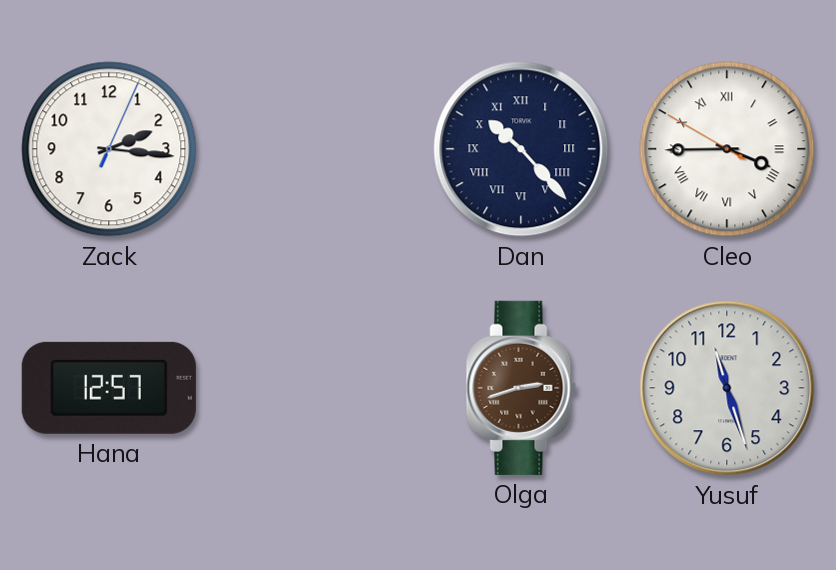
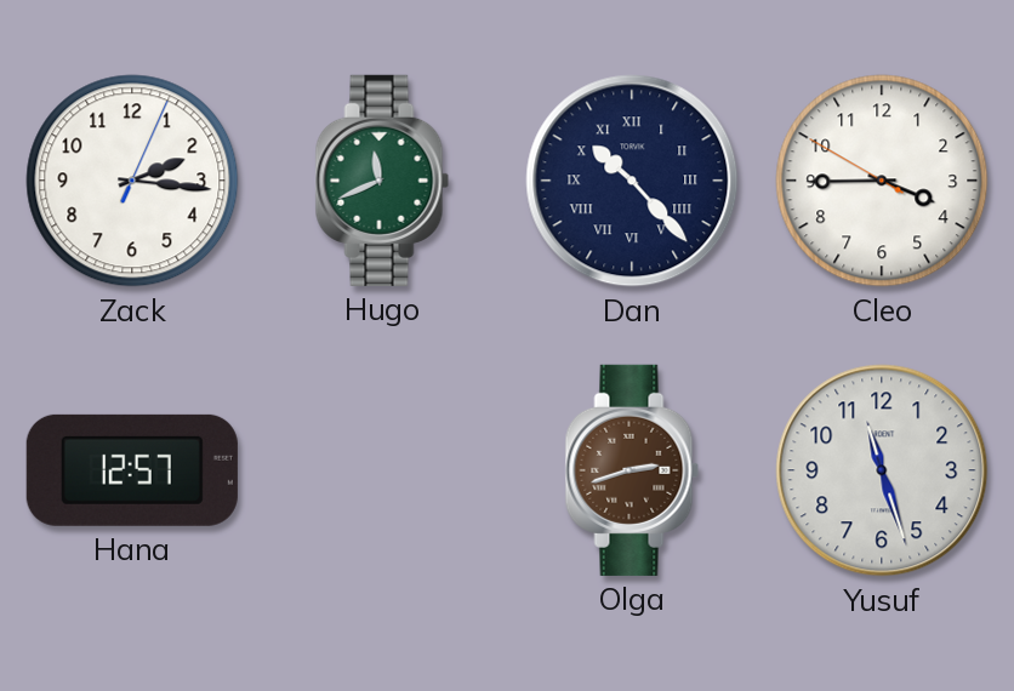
Hugo: none -> 11:41
Cleo numerals: Roman -> Arabic
